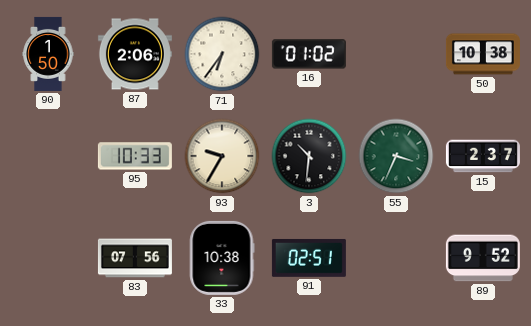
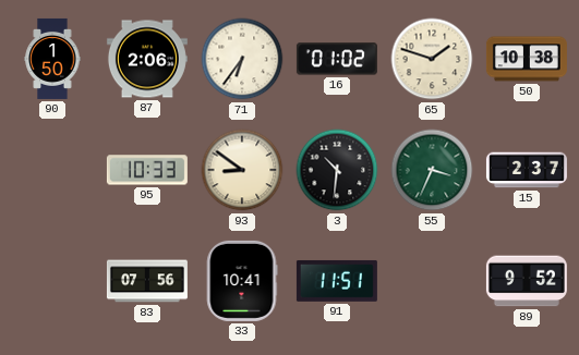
65: none -> 1:48
93: 9:35 -> 8:51
33: 10:38 -> 10:41
91: 02:51 -> 11:51
